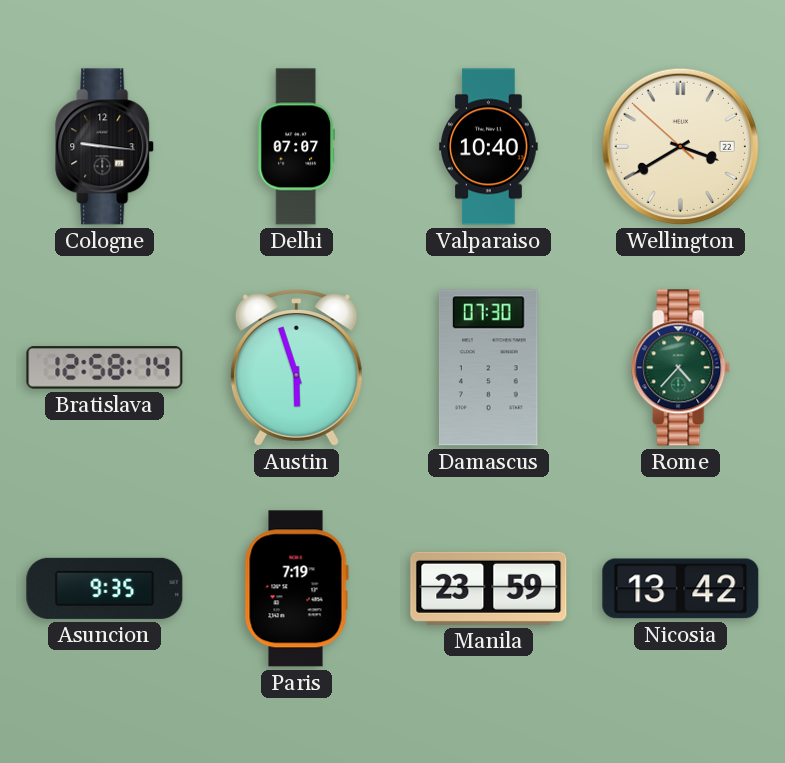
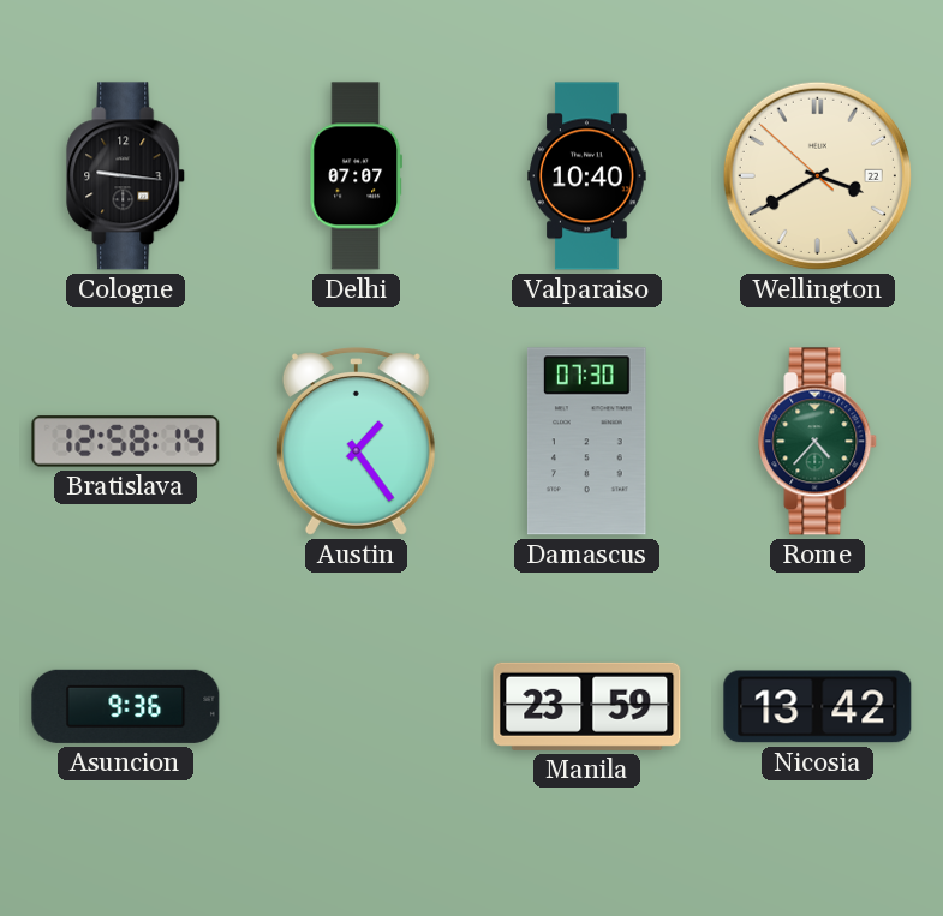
Austin: 5:57 -> 1:24
Asuncion: 9:35 -> 9:36
Paris: 7:19 -> none
